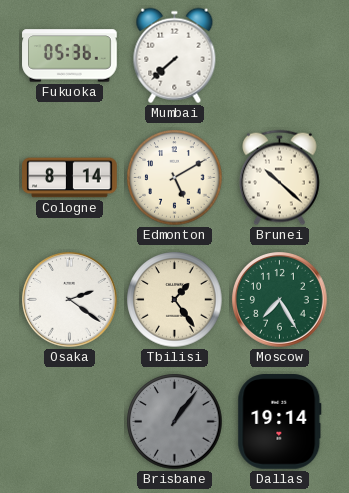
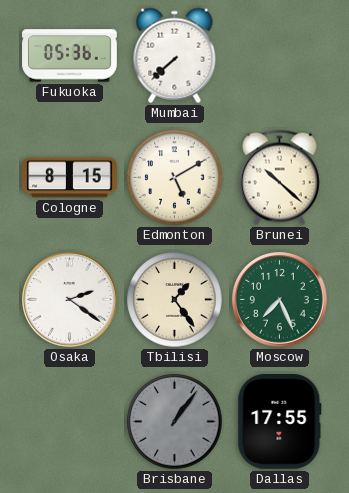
Cologne: 8:14 -> 8:15
Moscow: 7:25 -> 7:26
Dallas: 19:14 -> 17:55
